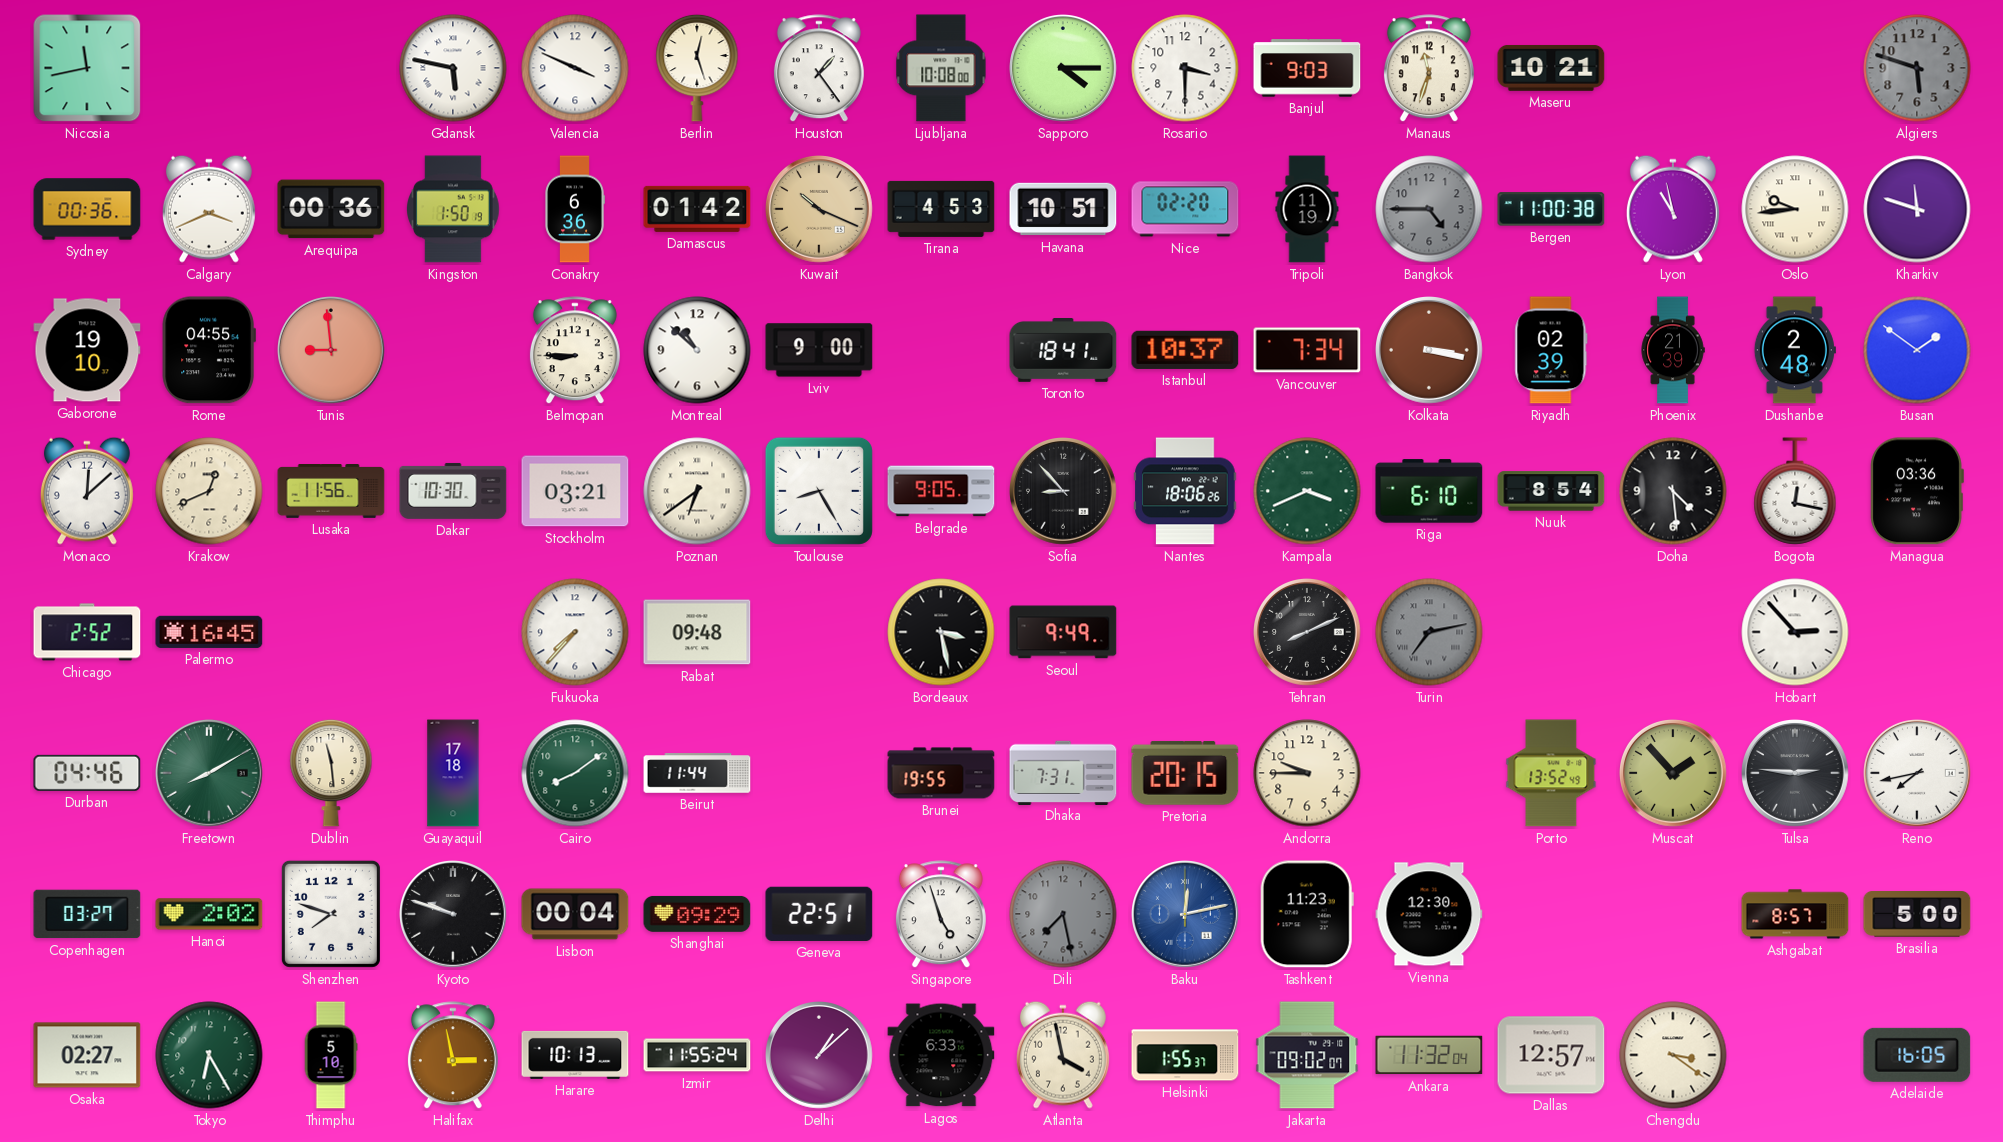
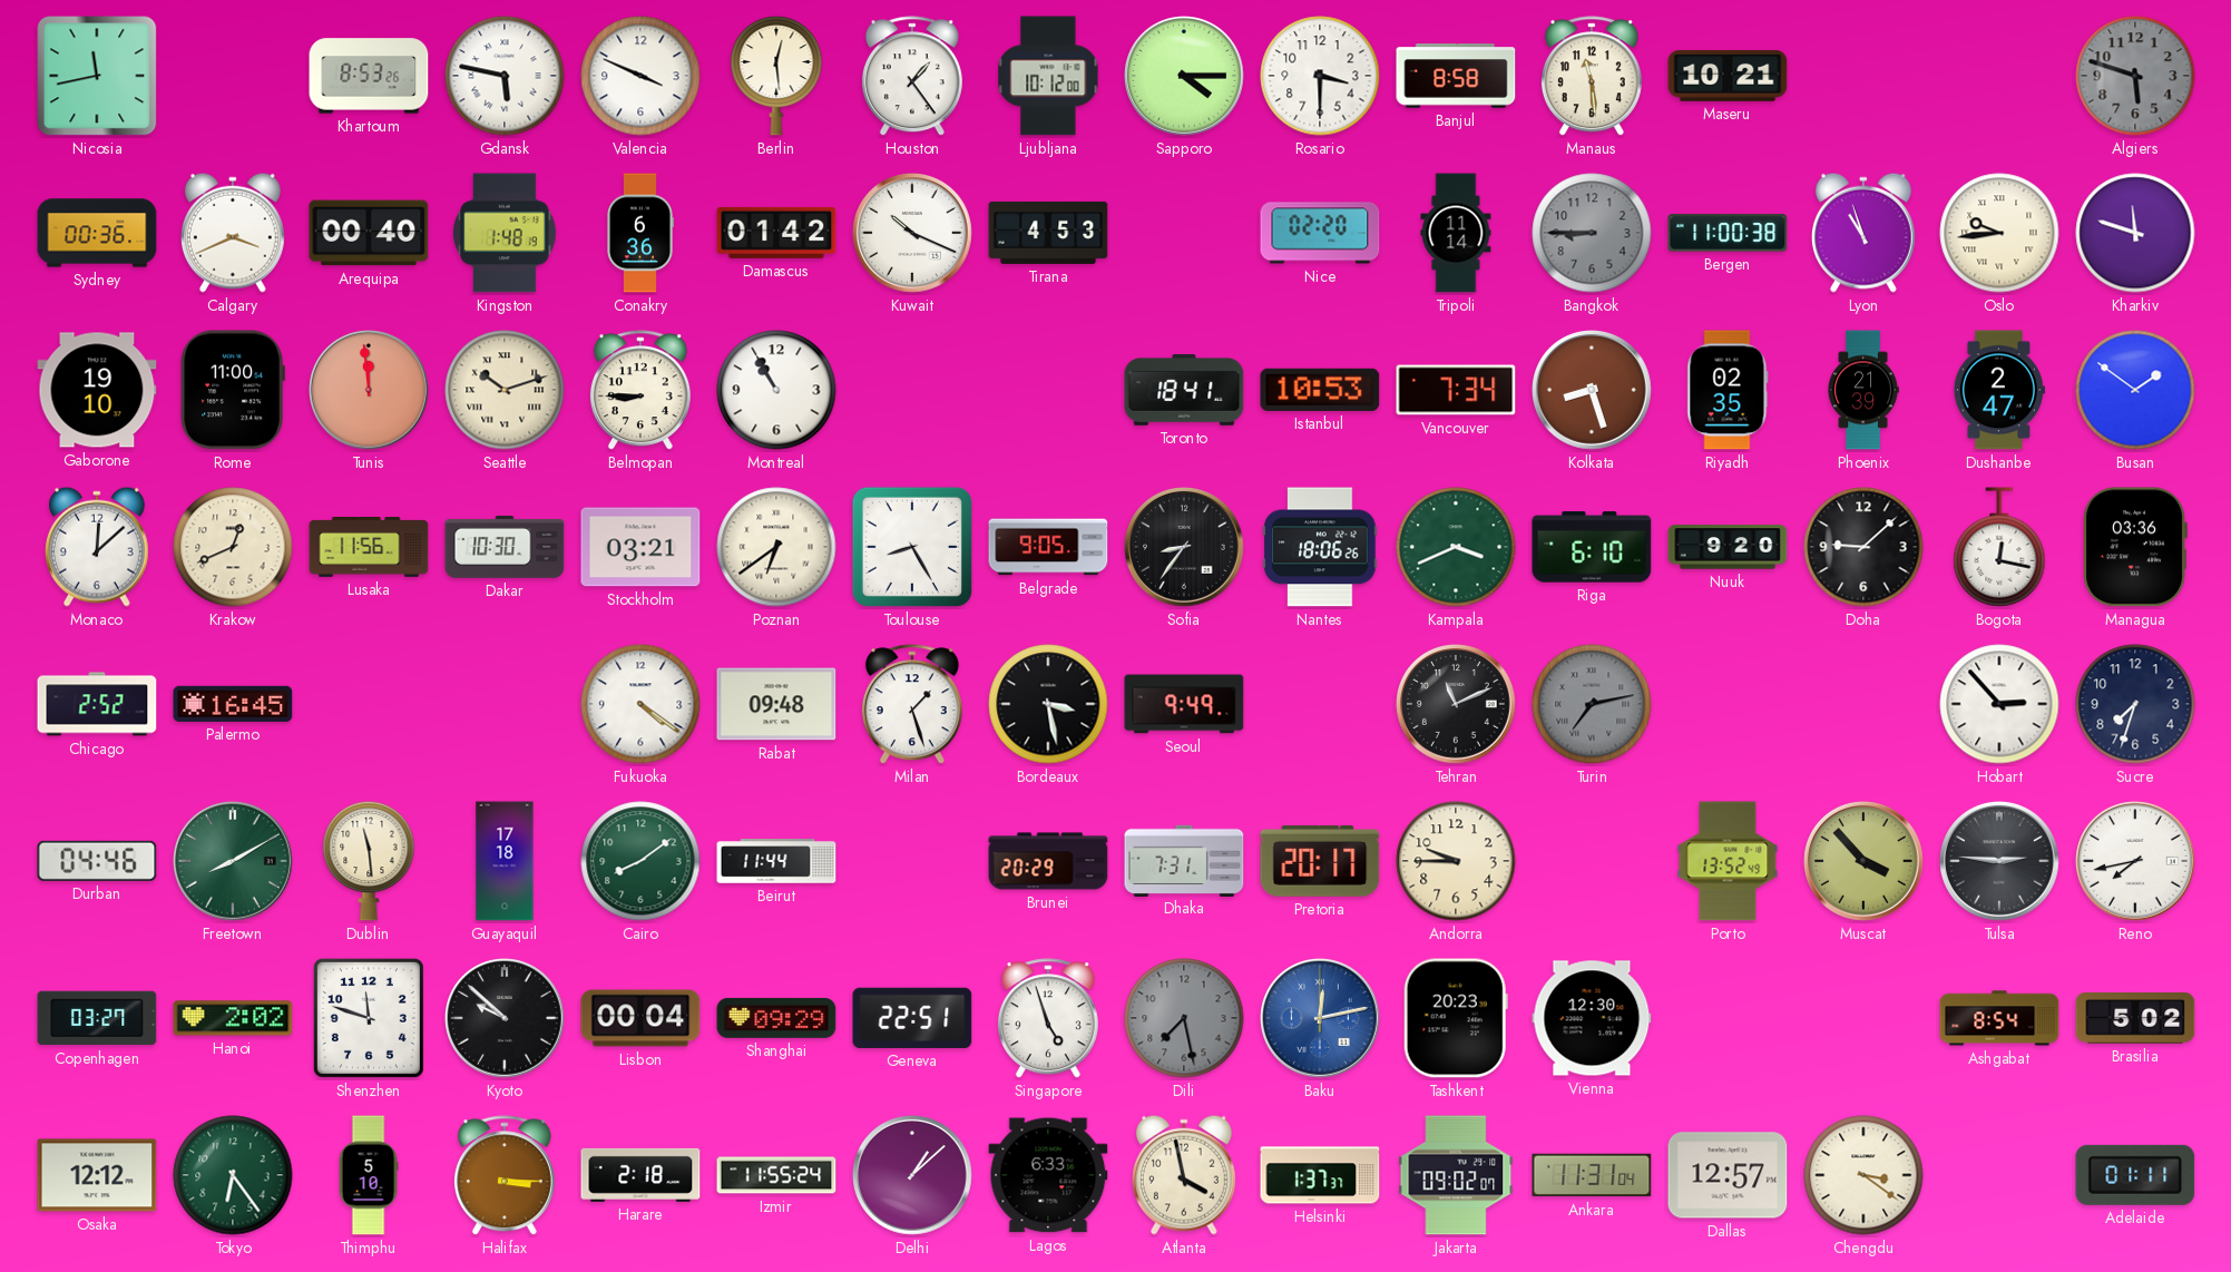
Khartoum: none -> 8:53
Berlin: 12:27 -> 12:29
Ljubljana: 10:08 -> 10:12
Banjul: 9:03 -> 8:58
Manaus: 11:33 -> 11:29
Arequipa: 00:36 -> 00:40
Kingston: 1:50 -> 1:48
Kuwait dial: champagne -> white
Havana: 10:51 -> none
Tripoli: 11:19 -> 11:14
Bangkok: 4:45 -> 8:45
Lyon: 10:58 -> 10:57
Rome: 04:55 -> 11:00
Tunis: 8:59 -> 11:59
Seattle: none -> 10:12
Montreal: 10:52 -> 10:55
Lviv: 9:00 -> none
Istanbul: 10:37 -> 10:53
Kolkata: 3:17 -> 8:27
Riyadh: 02:39 -> 02:35
Dushanbe: 2:48 -> 2:47
Sofia: 8:53 -> 8:36
Nuuk: 8:54 -> 9:20
Doha: 4:29 -> 9:08
Fukuoka: 7:37 -> 4:21
Milan: none -> 1:27
Tehran: 8:11 -> 11:11
Sucre: none -> 7:33
Brunei: 19:55 -> 20:29
Pretoria: 20:15 -> 20:17
Muscat: 1:53 -> 3:53
Shenzhen: 7:48 -> 11:48
Kyoto: 9:48 -> 9:52
Tashkent: 11:23 -> 20:23
Ashgabat: 8:57 -> 8:54
Brasilia: 5:00 -> 5:02
Osaka: 02:27 -> 12:12
Tokyo: 6:25 -> 6:24
Halifax: 2:58 -> 3:15
Harare: 10:13 -> 2:18
Helsinki: 1:55 -> 1:37
Ankara: 11:32 -> 11:31
Adelaide: 16:05 -> 01:11
